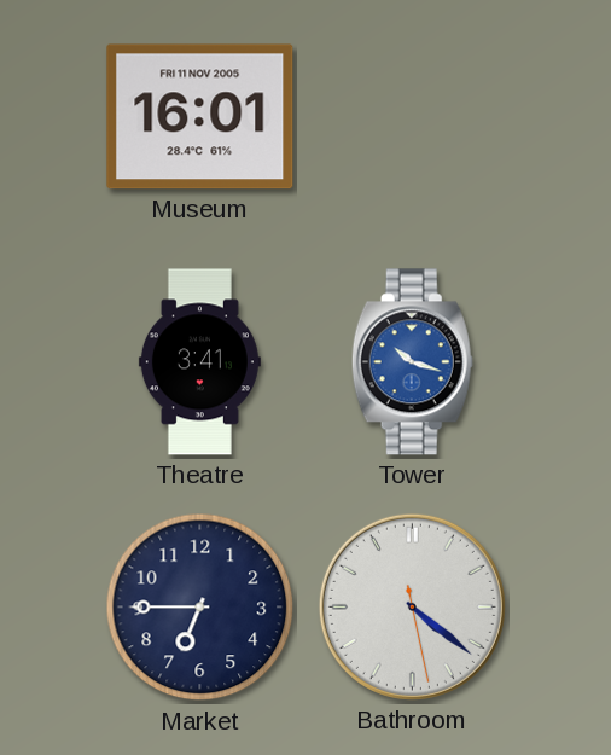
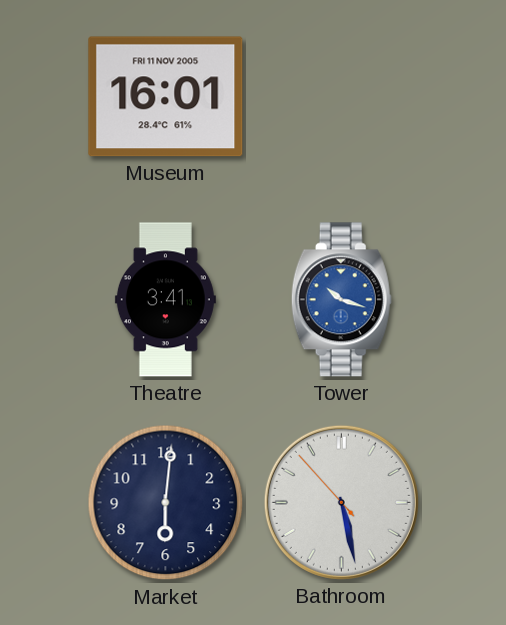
Market: 6:45 -> 6:01
Bathroom: 4:21 -> 5:27
